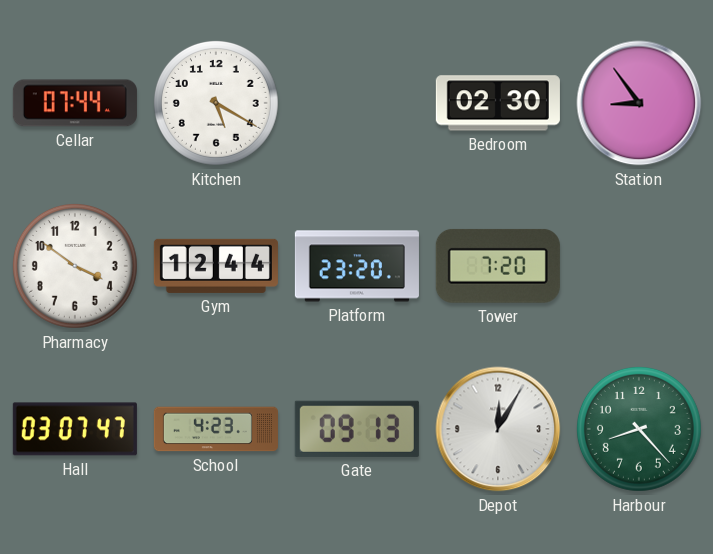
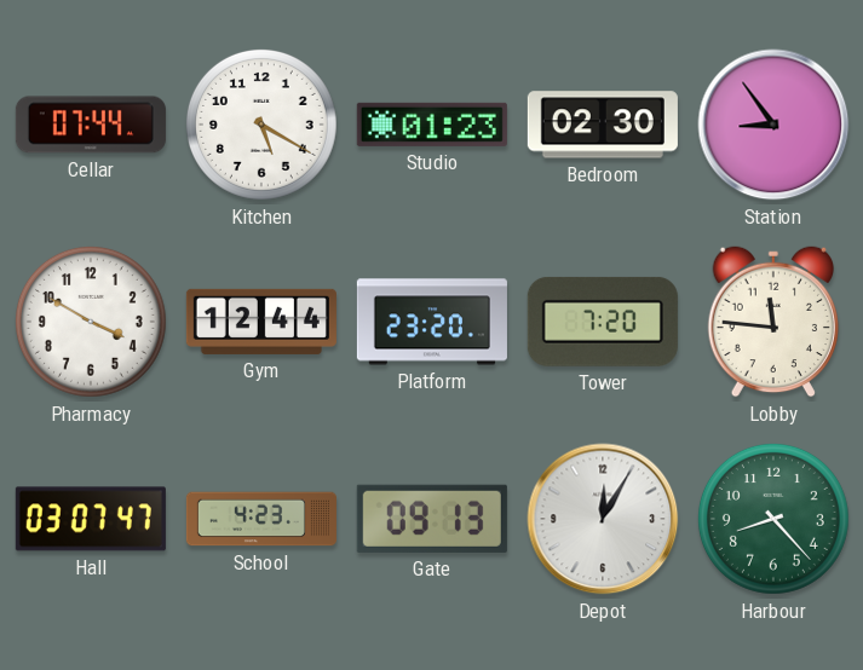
Studio: none -> 01:23
Pharmacy: 3:51 -> 3:50
Lobby: none -> 11:46
